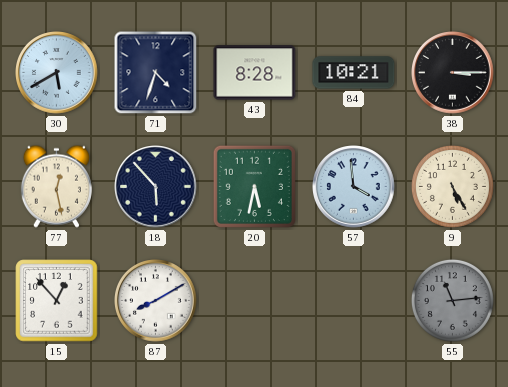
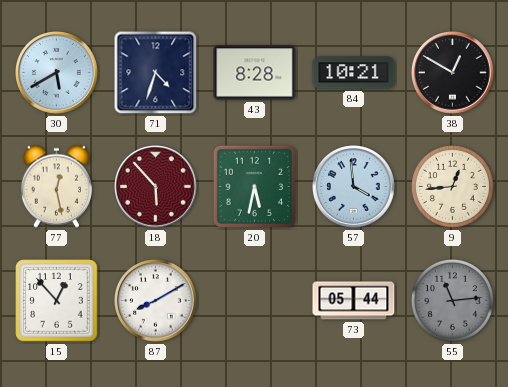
38: 3:15 -> 12:50
18 dial: navy -> burgundy
9: 5:25 -> 12:44
73: none -> 05:44
